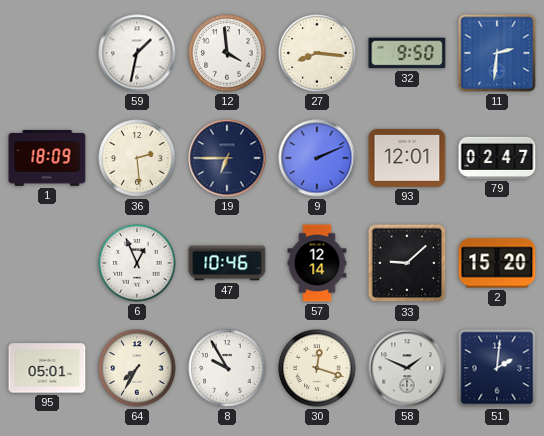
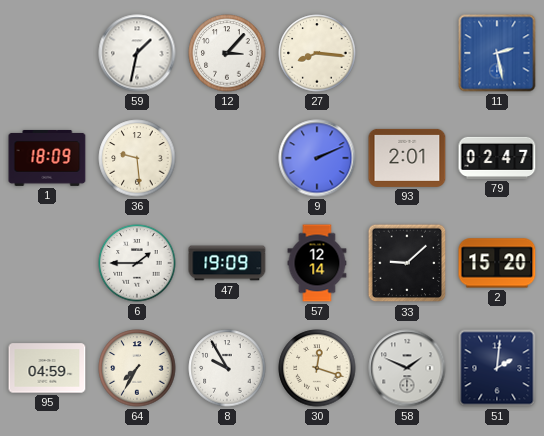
12: 3:59 -> 3:07
32: 9:50 -> none
11: 2:31 -> 2:28
36: 2:29 -> 9:29
19: 6:45 -> none
93: 12:01 -> 2:01
6: 12:56 -> 1:45
47: 10:46 -> 19:09
95: 05:01 -> 04:59
